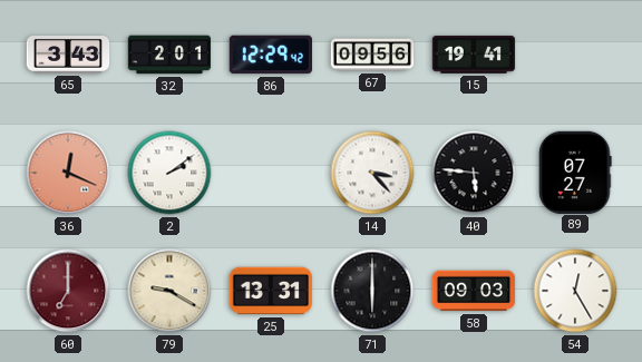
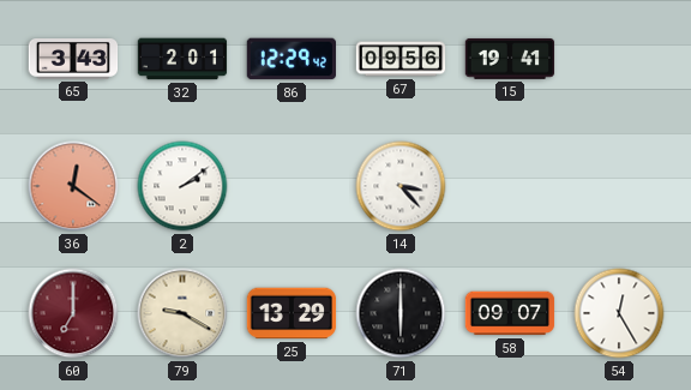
36: 12:19 -> 12:21
40: 5:46 -> none
89: 07:27 -> none
25: 13:31 -> 13:29
58: 09:03 -> 09:07
